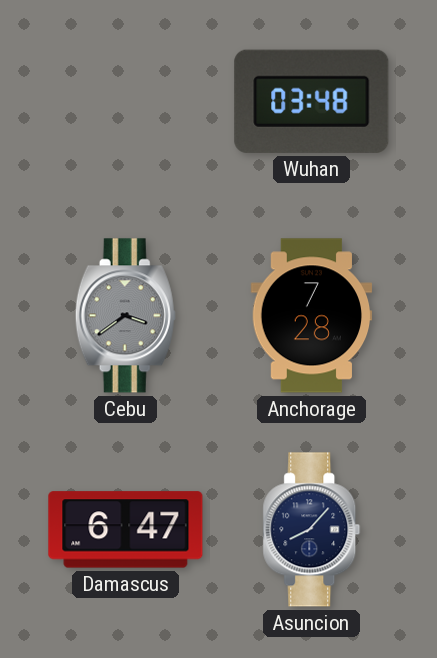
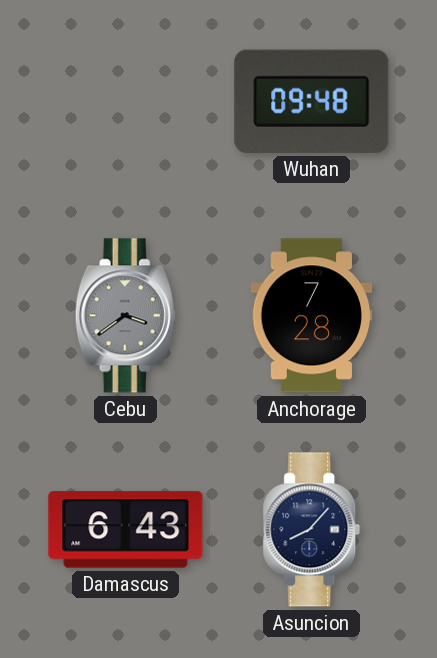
Wuhan: 03:48 -> 09:48
Damascus: 6:47 -> 6:43
